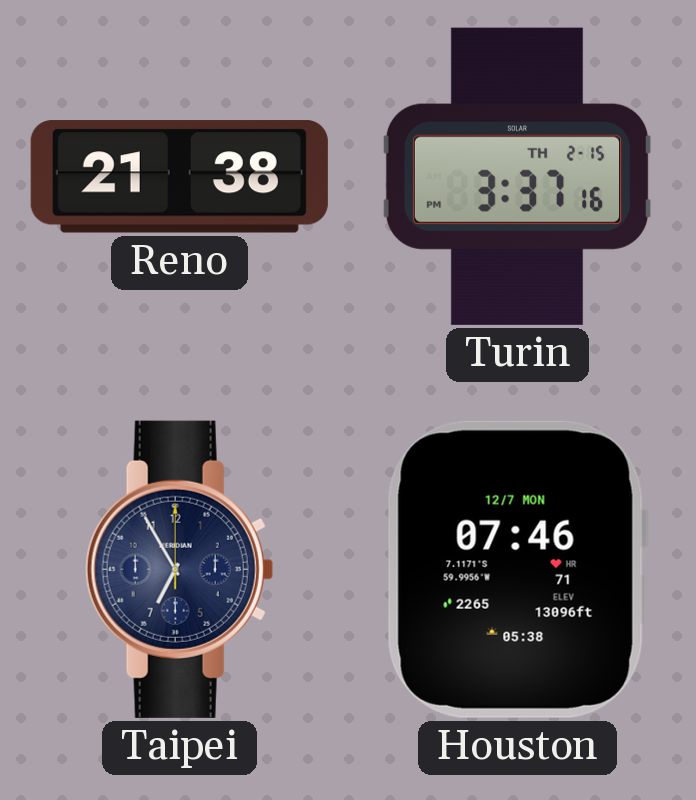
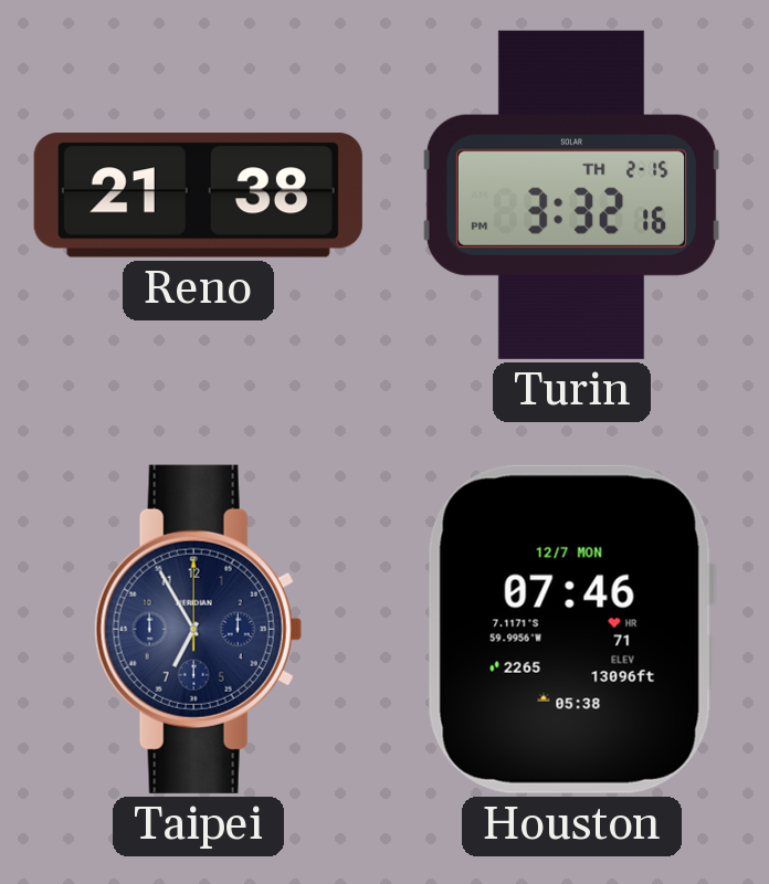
Turin: 3:37 -> 3:32
